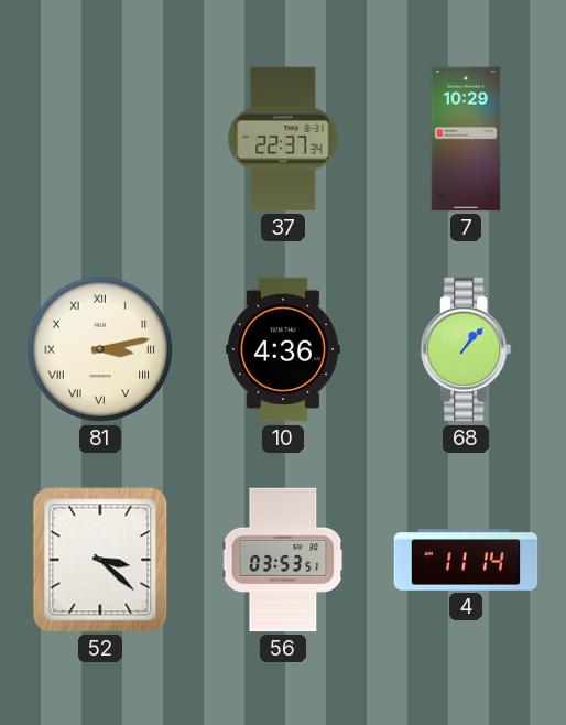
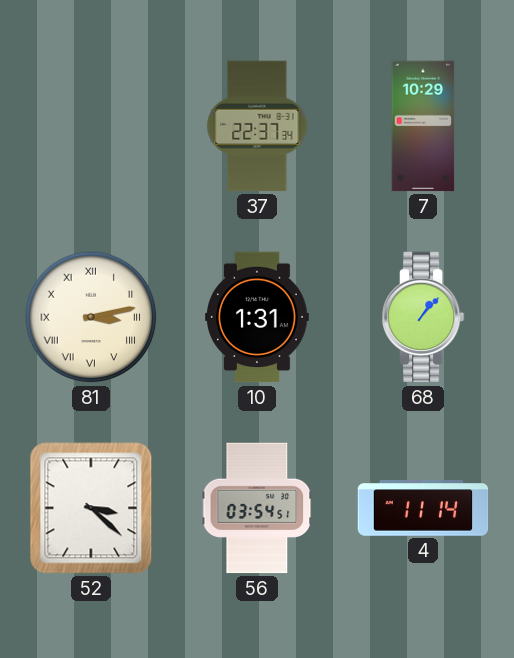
10: 4:36 -> 1:31
56: 03:53 -> 03:54
